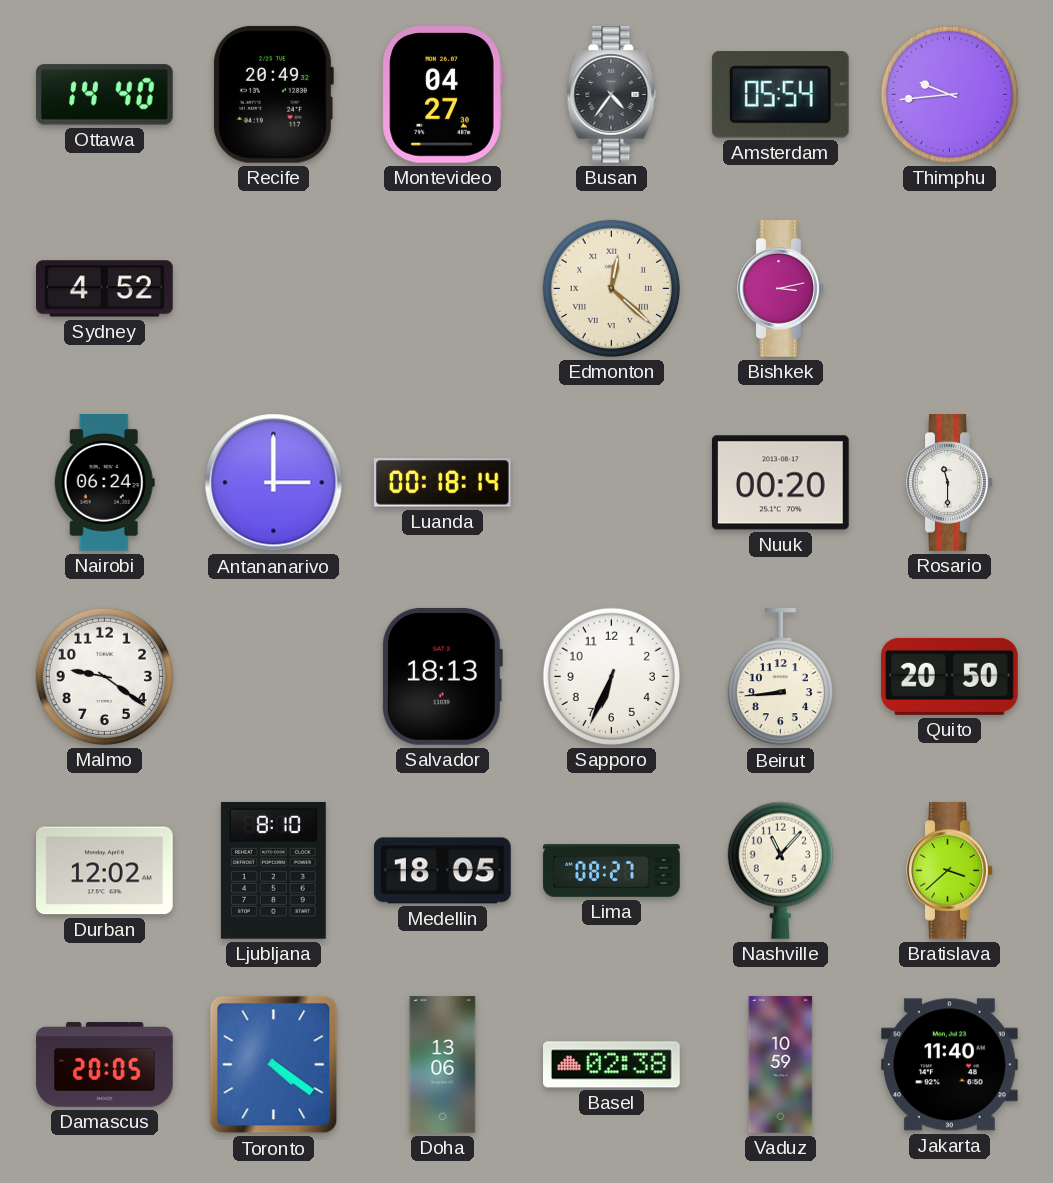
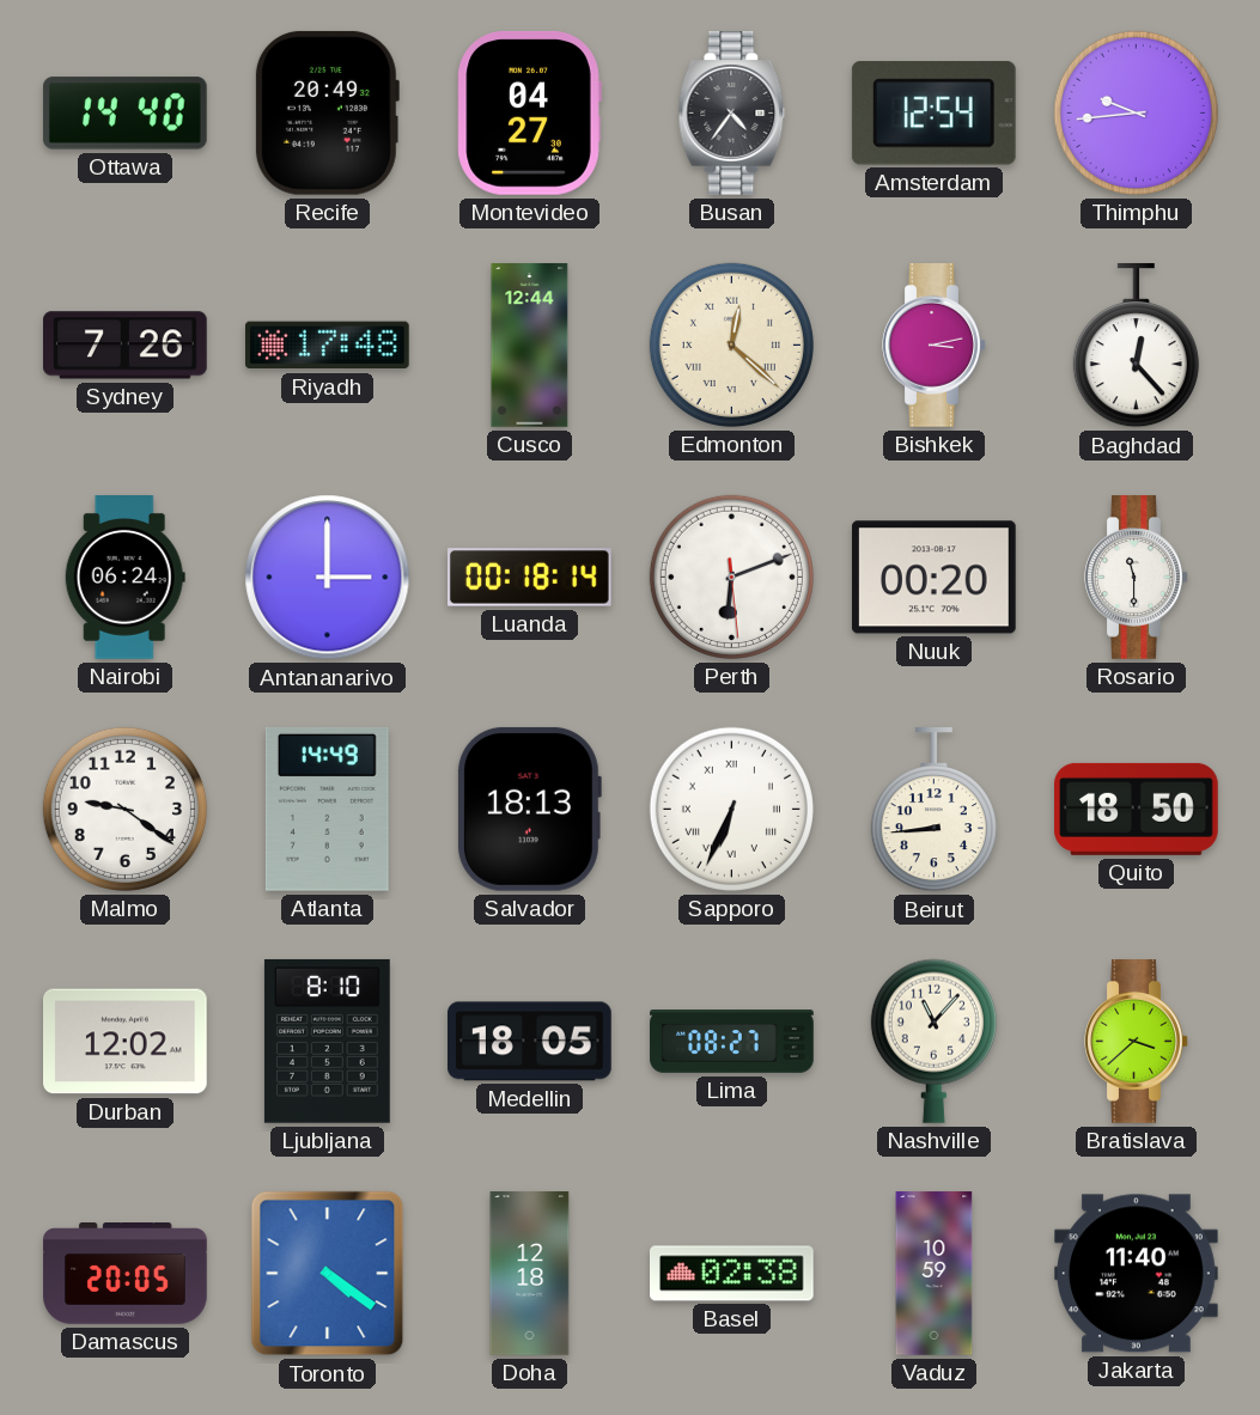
Amsterdam: 05:54 -> 12:54
Sydney: 4:52 -> 7:26
Riyadh: none -> 17:48
Cusco: none -> 12:44
Baghdad: none -> 12:23
Perth: none -> 6:11
Atlanta: none -> 14:49
Sapporo numerals: Arabic -> Roman
Quito: 20:50 -> 18:50
Doha: 13:06 -> 12:18
